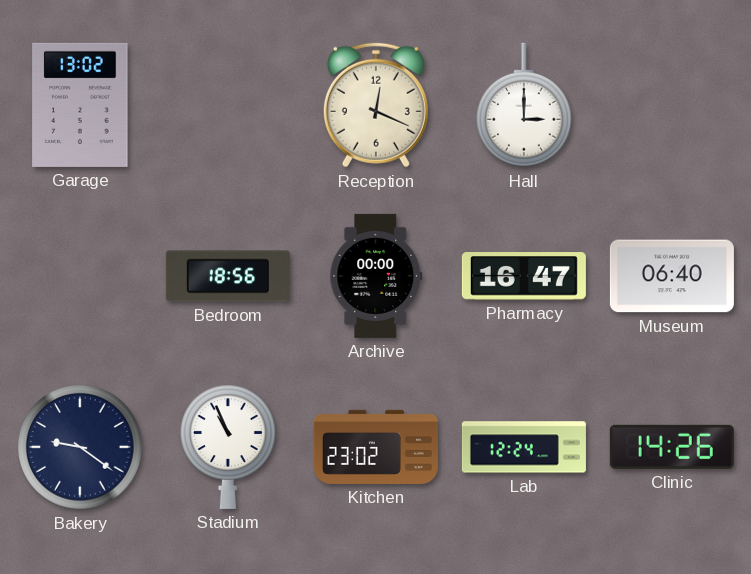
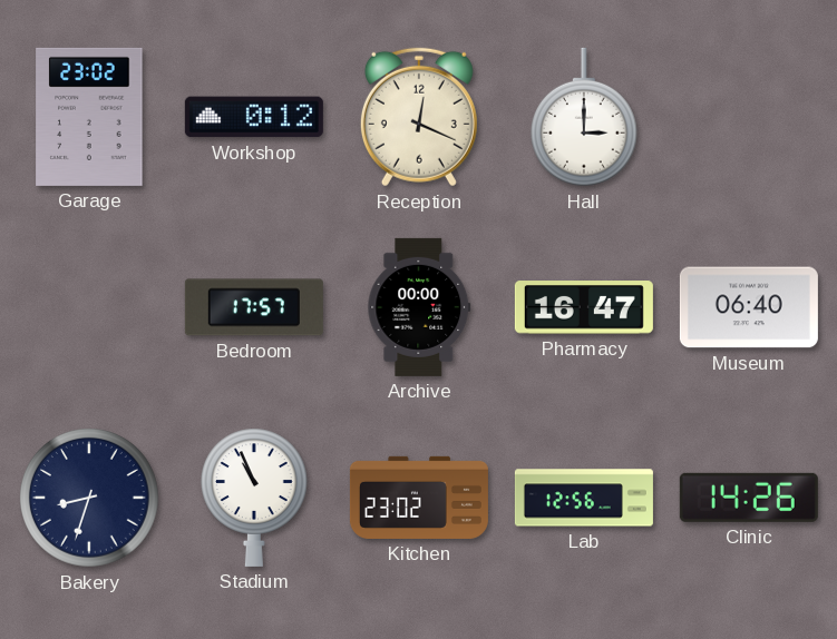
Garage: 13:02 -> 23:02
Workshop: none -> 0:12
Bedroom: 18:56 -> 17:57
Bakery: 9:21 -> 8:33
Lab: 12:24 -> 12:56
